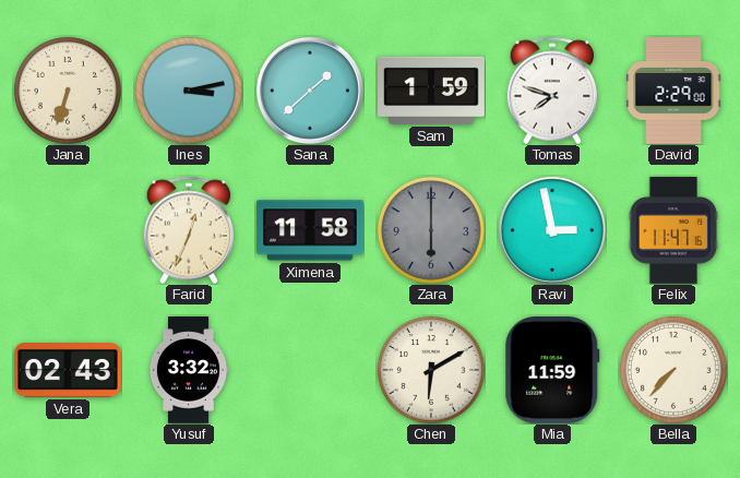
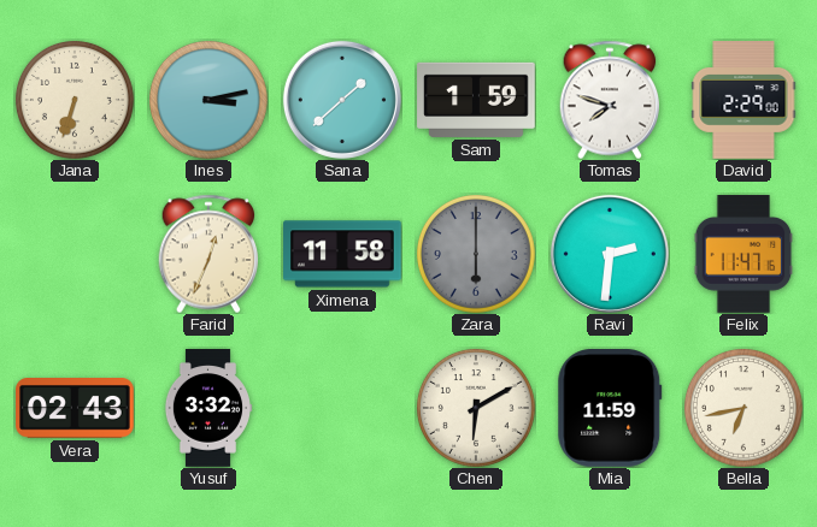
Ravi: 2:58 -> 2:31
Bella: 7:37 -> 6:43
